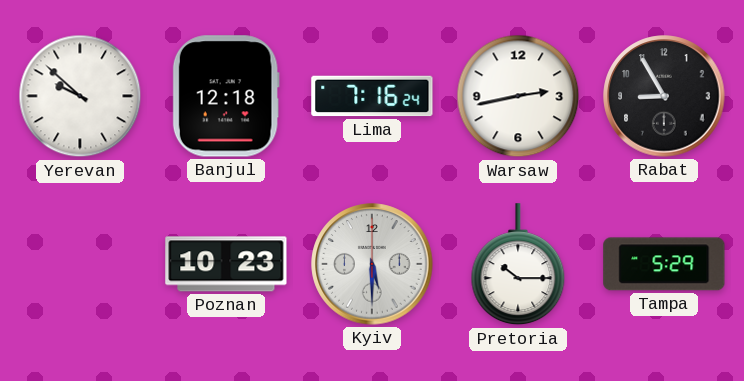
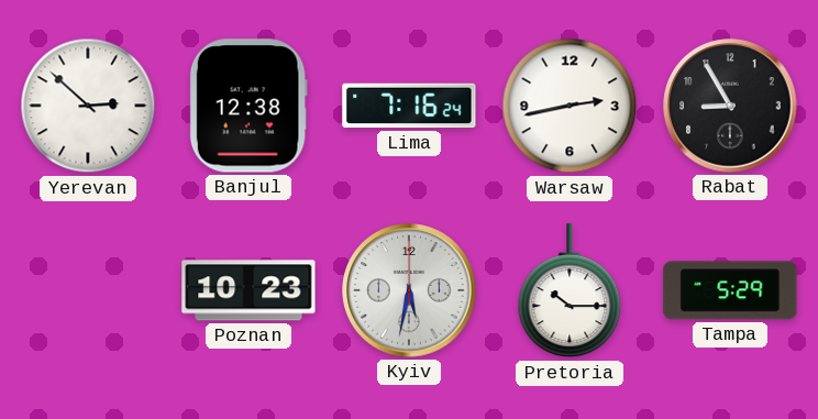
Yerevan: 9:52 -> 2:52
Banjul: 12:18 -> 12:38
Kyiv: 5:30 -> 5:32
